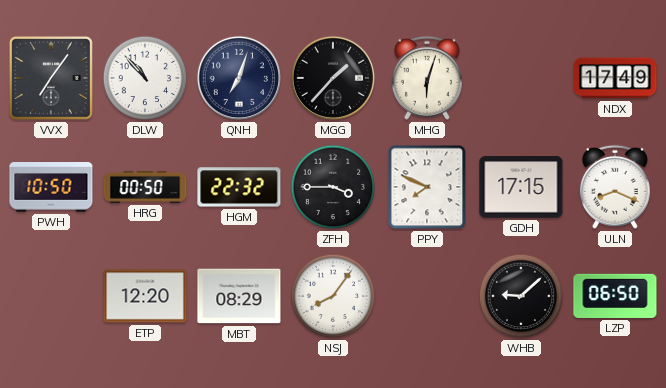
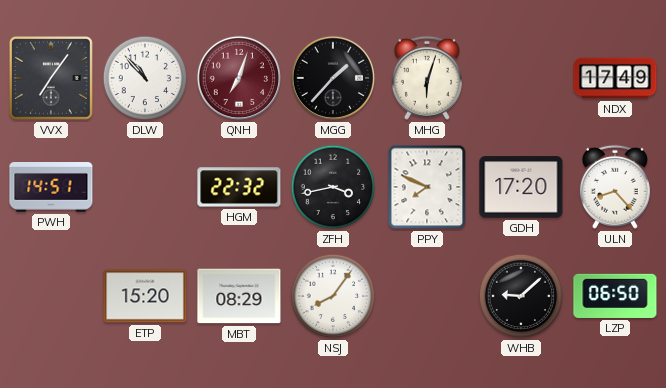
QNH dial: navy -> burgundy
PWH: 10:50 -> 14:51
HRG: 00:50 -> none
ZFH: 3:45 -> 3:43
GDH: 17:15 -> 17:20
ULN: 8:19 -> 8:23
ETP: 12:20 -> 15:20
